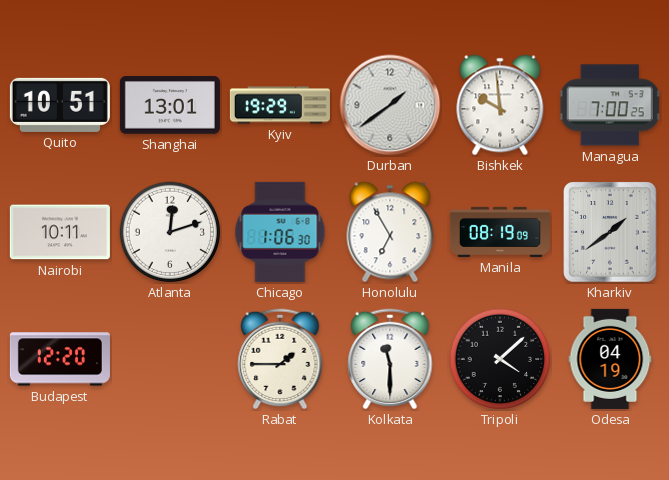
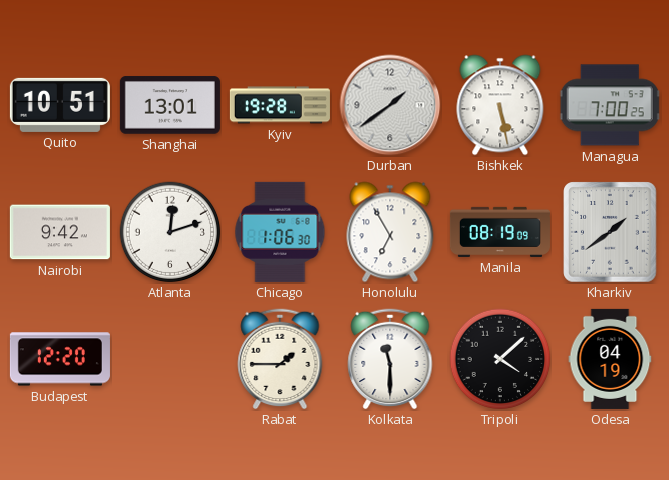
Kyiv: 19:29 -> 19:28
Bishkek: 9:59 -> 5:28
Nairobi: 10:11 -> 9:42
